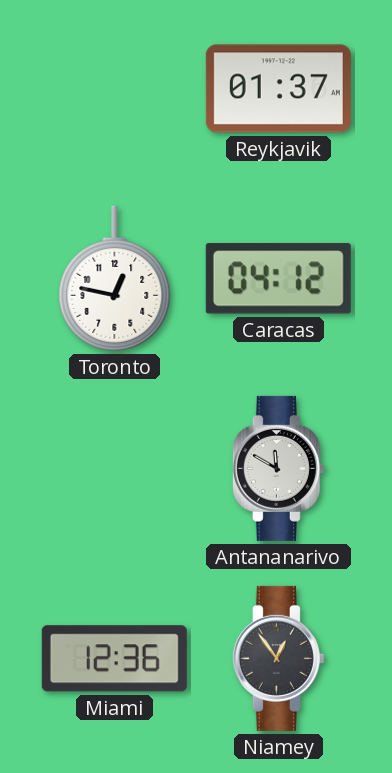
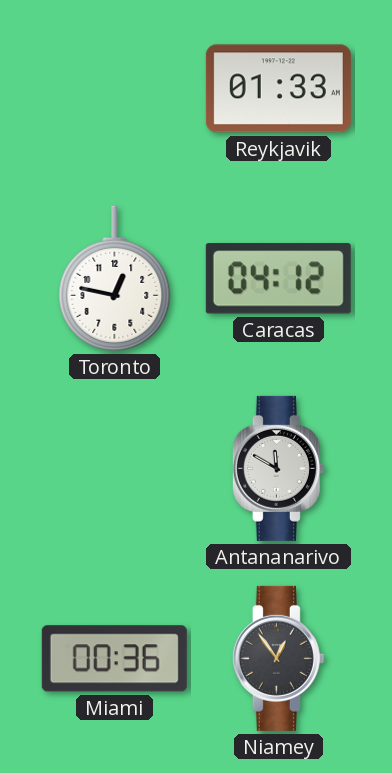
Reykjavik: 01:37 -> 01:33
Miami: 12:36 -> 00:36
